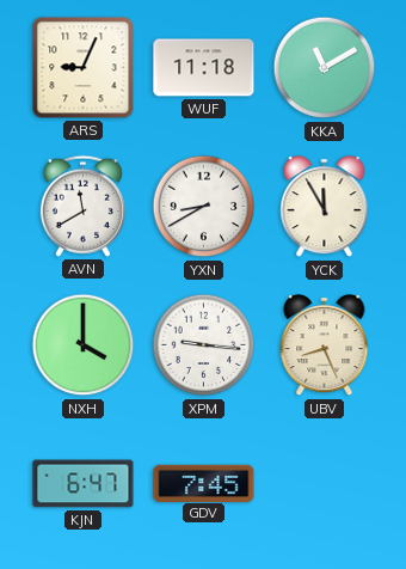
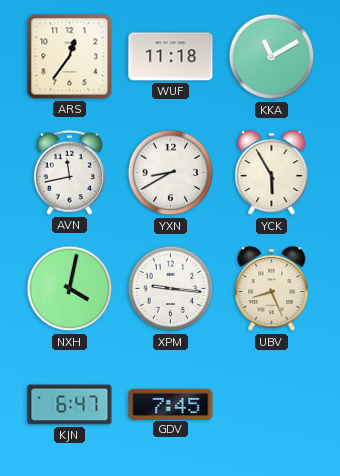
ARS: 9:04 -> 12:36
AVN: 11:40 -> 11:43
YCK: 11:55 -> 5:55
NXH: 4:00 -> 4:02
